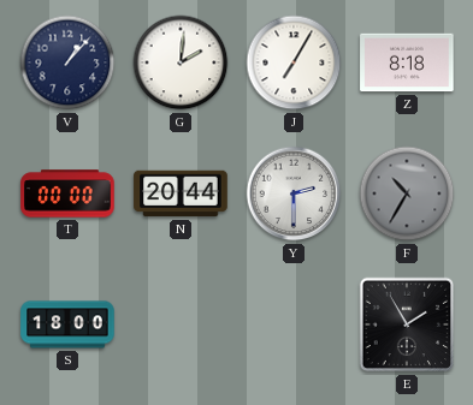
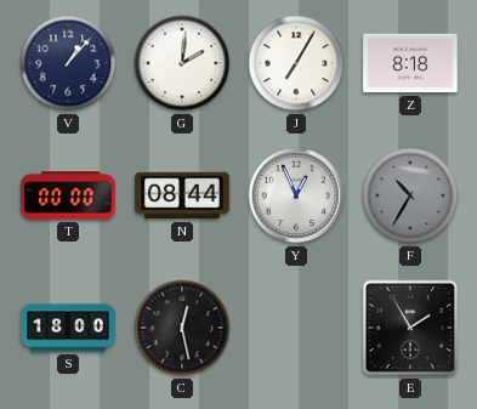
N: 20:44 -> 08:44
Y: 2:30 -> 12:56
C: none -> 12:28
